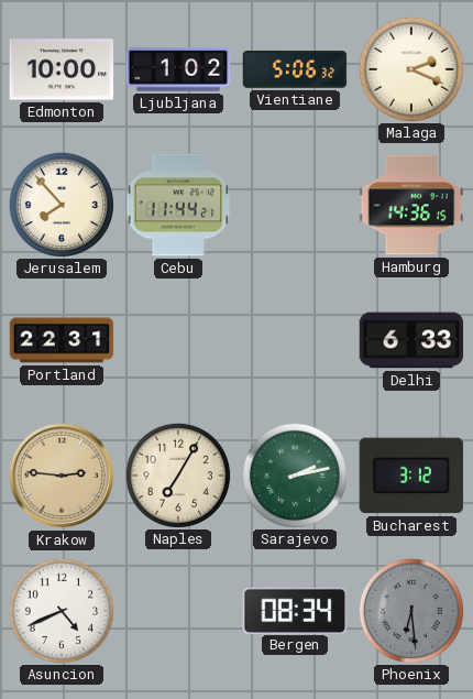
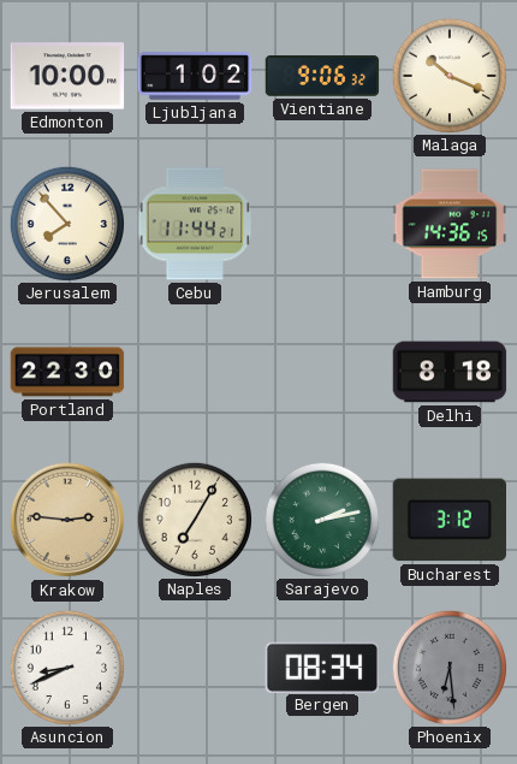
Vientiane: 5:06 -> 9:06
Malaga: 2:19 -> 10:19
Portland: 22:31 -> 22:30
Delhi: 6:33 -> 8:18
Asuncion: 4:41 -> 8:41
